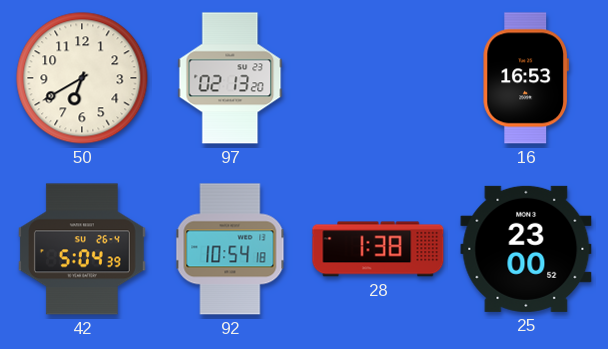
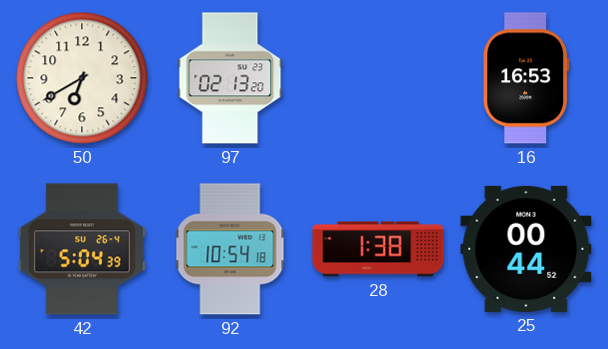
25: 23:00 -> 00:44
